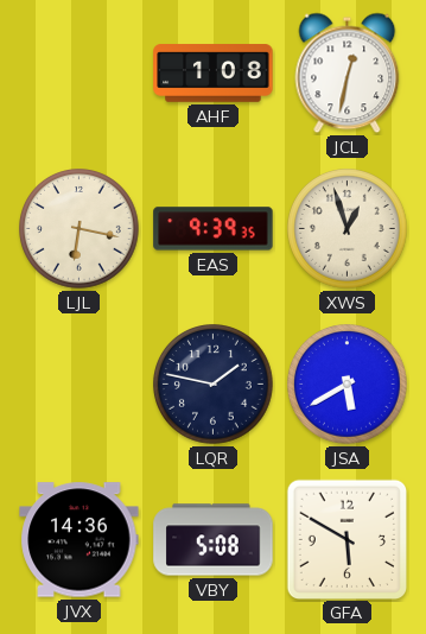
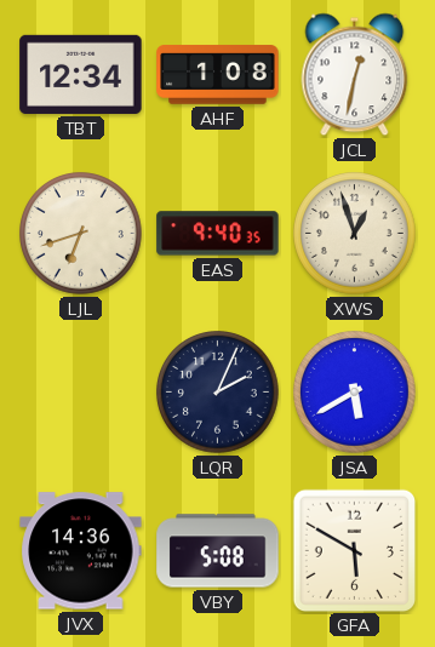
TBT: none -> 12:34
LJL: 6:17 -> 6:42
EAS: 9:39 -> 9:40
LQR: 1:47 -> 2:04
